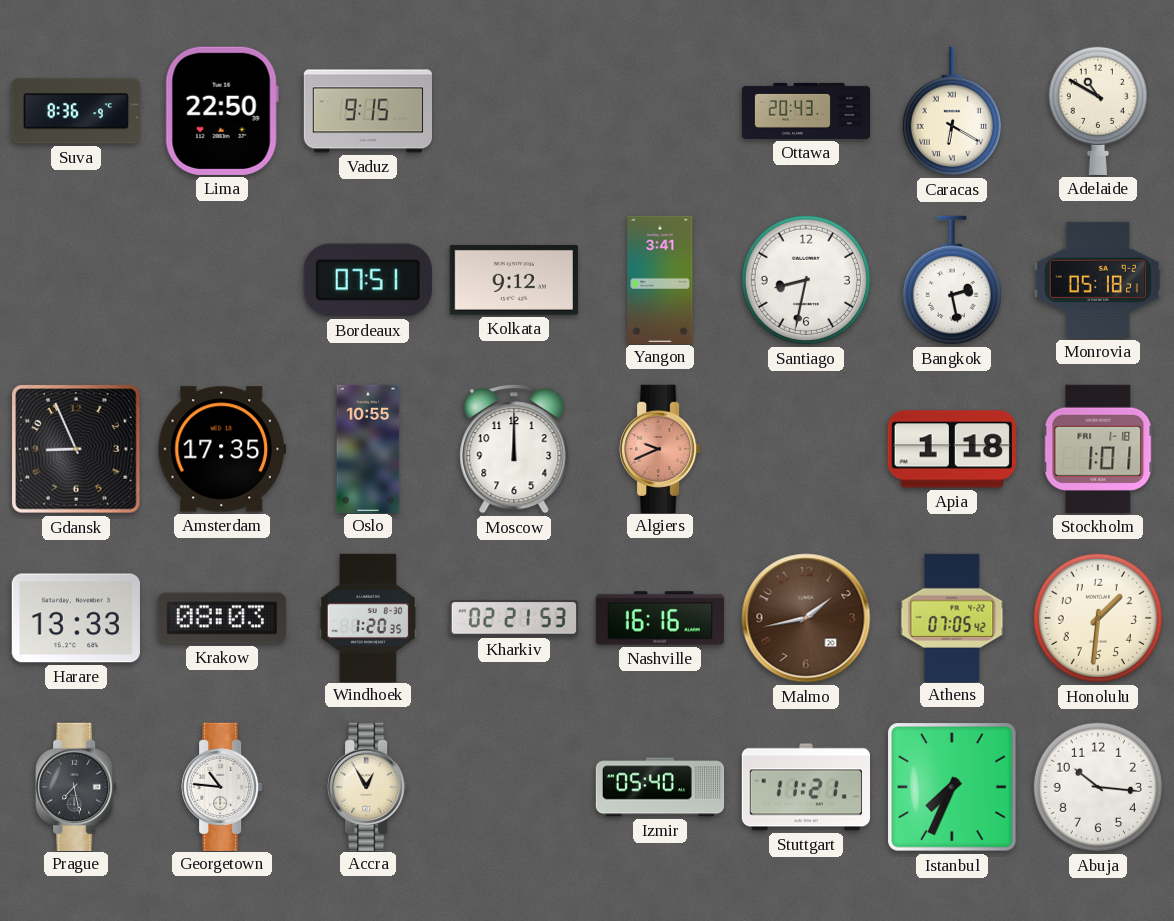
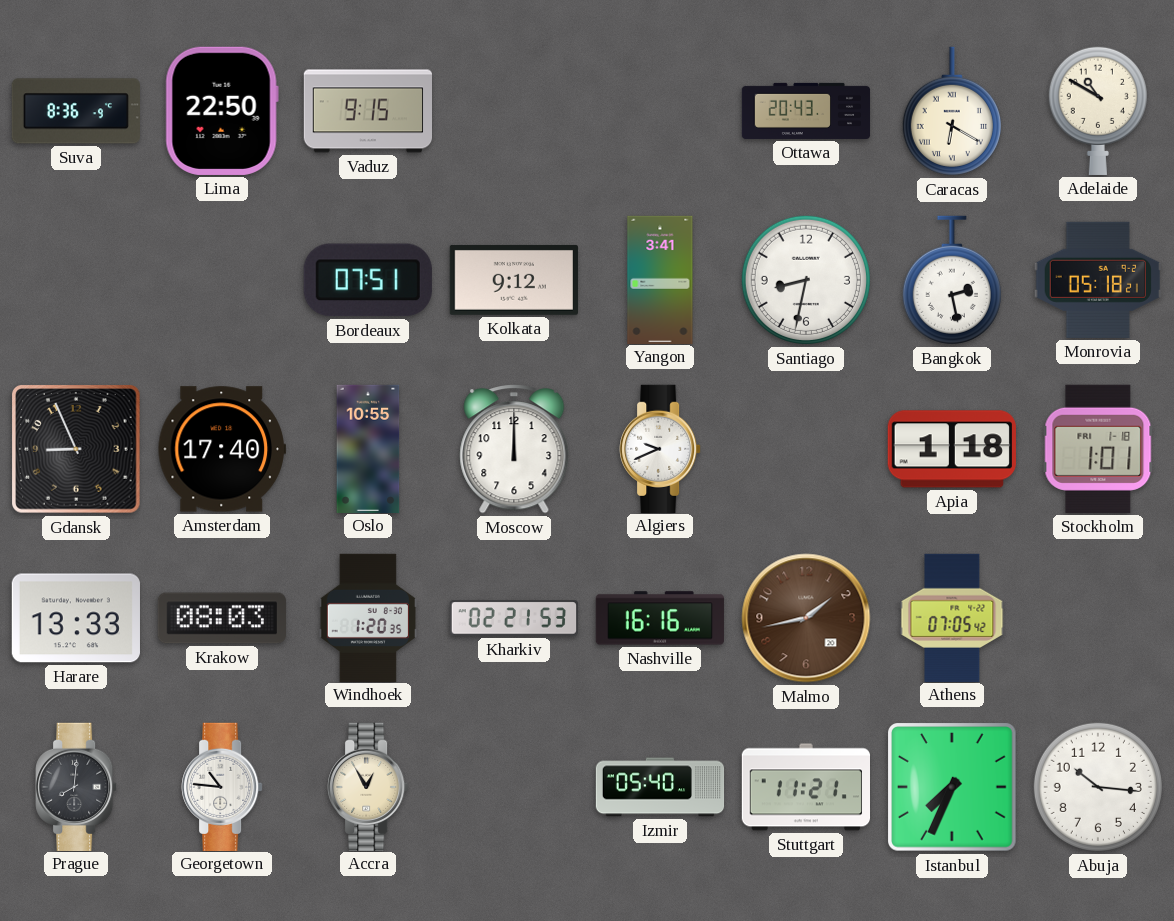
Amsterdam: 17:35 -> 17:40
Algiers dial: salmon -> white
Honolulu: 1:31 -> none
Prague: 7:28 -> 8:01
